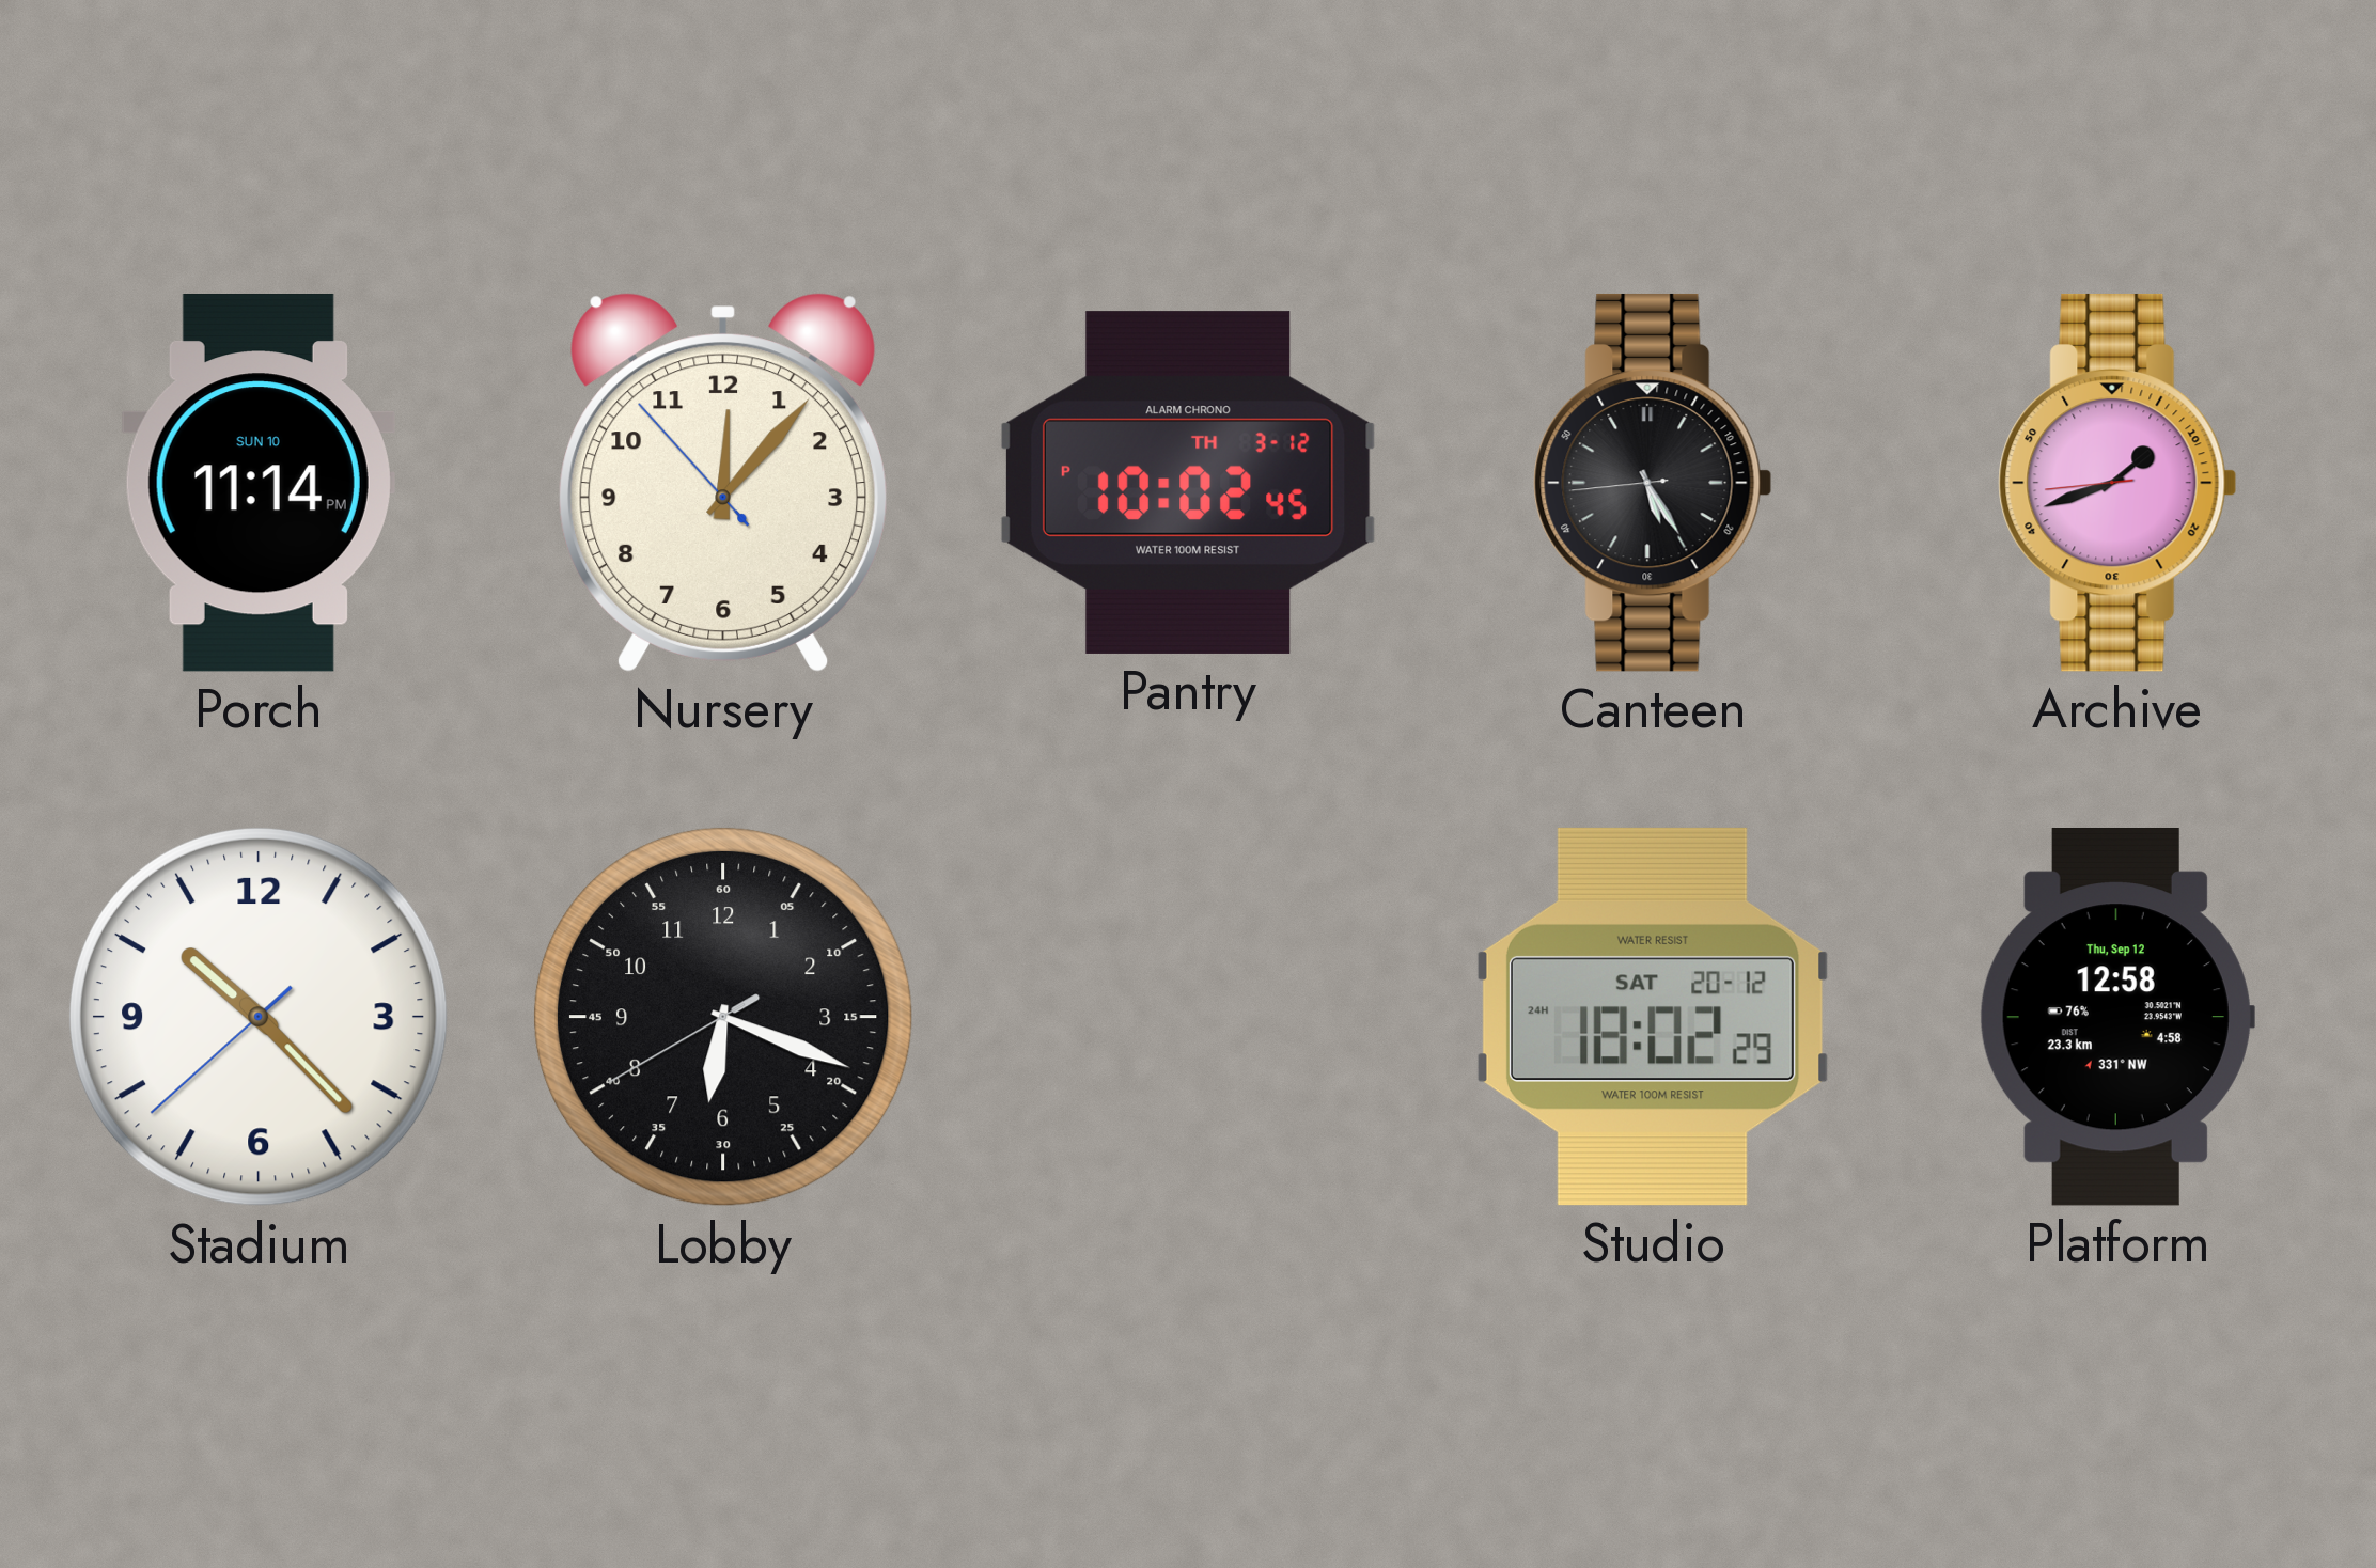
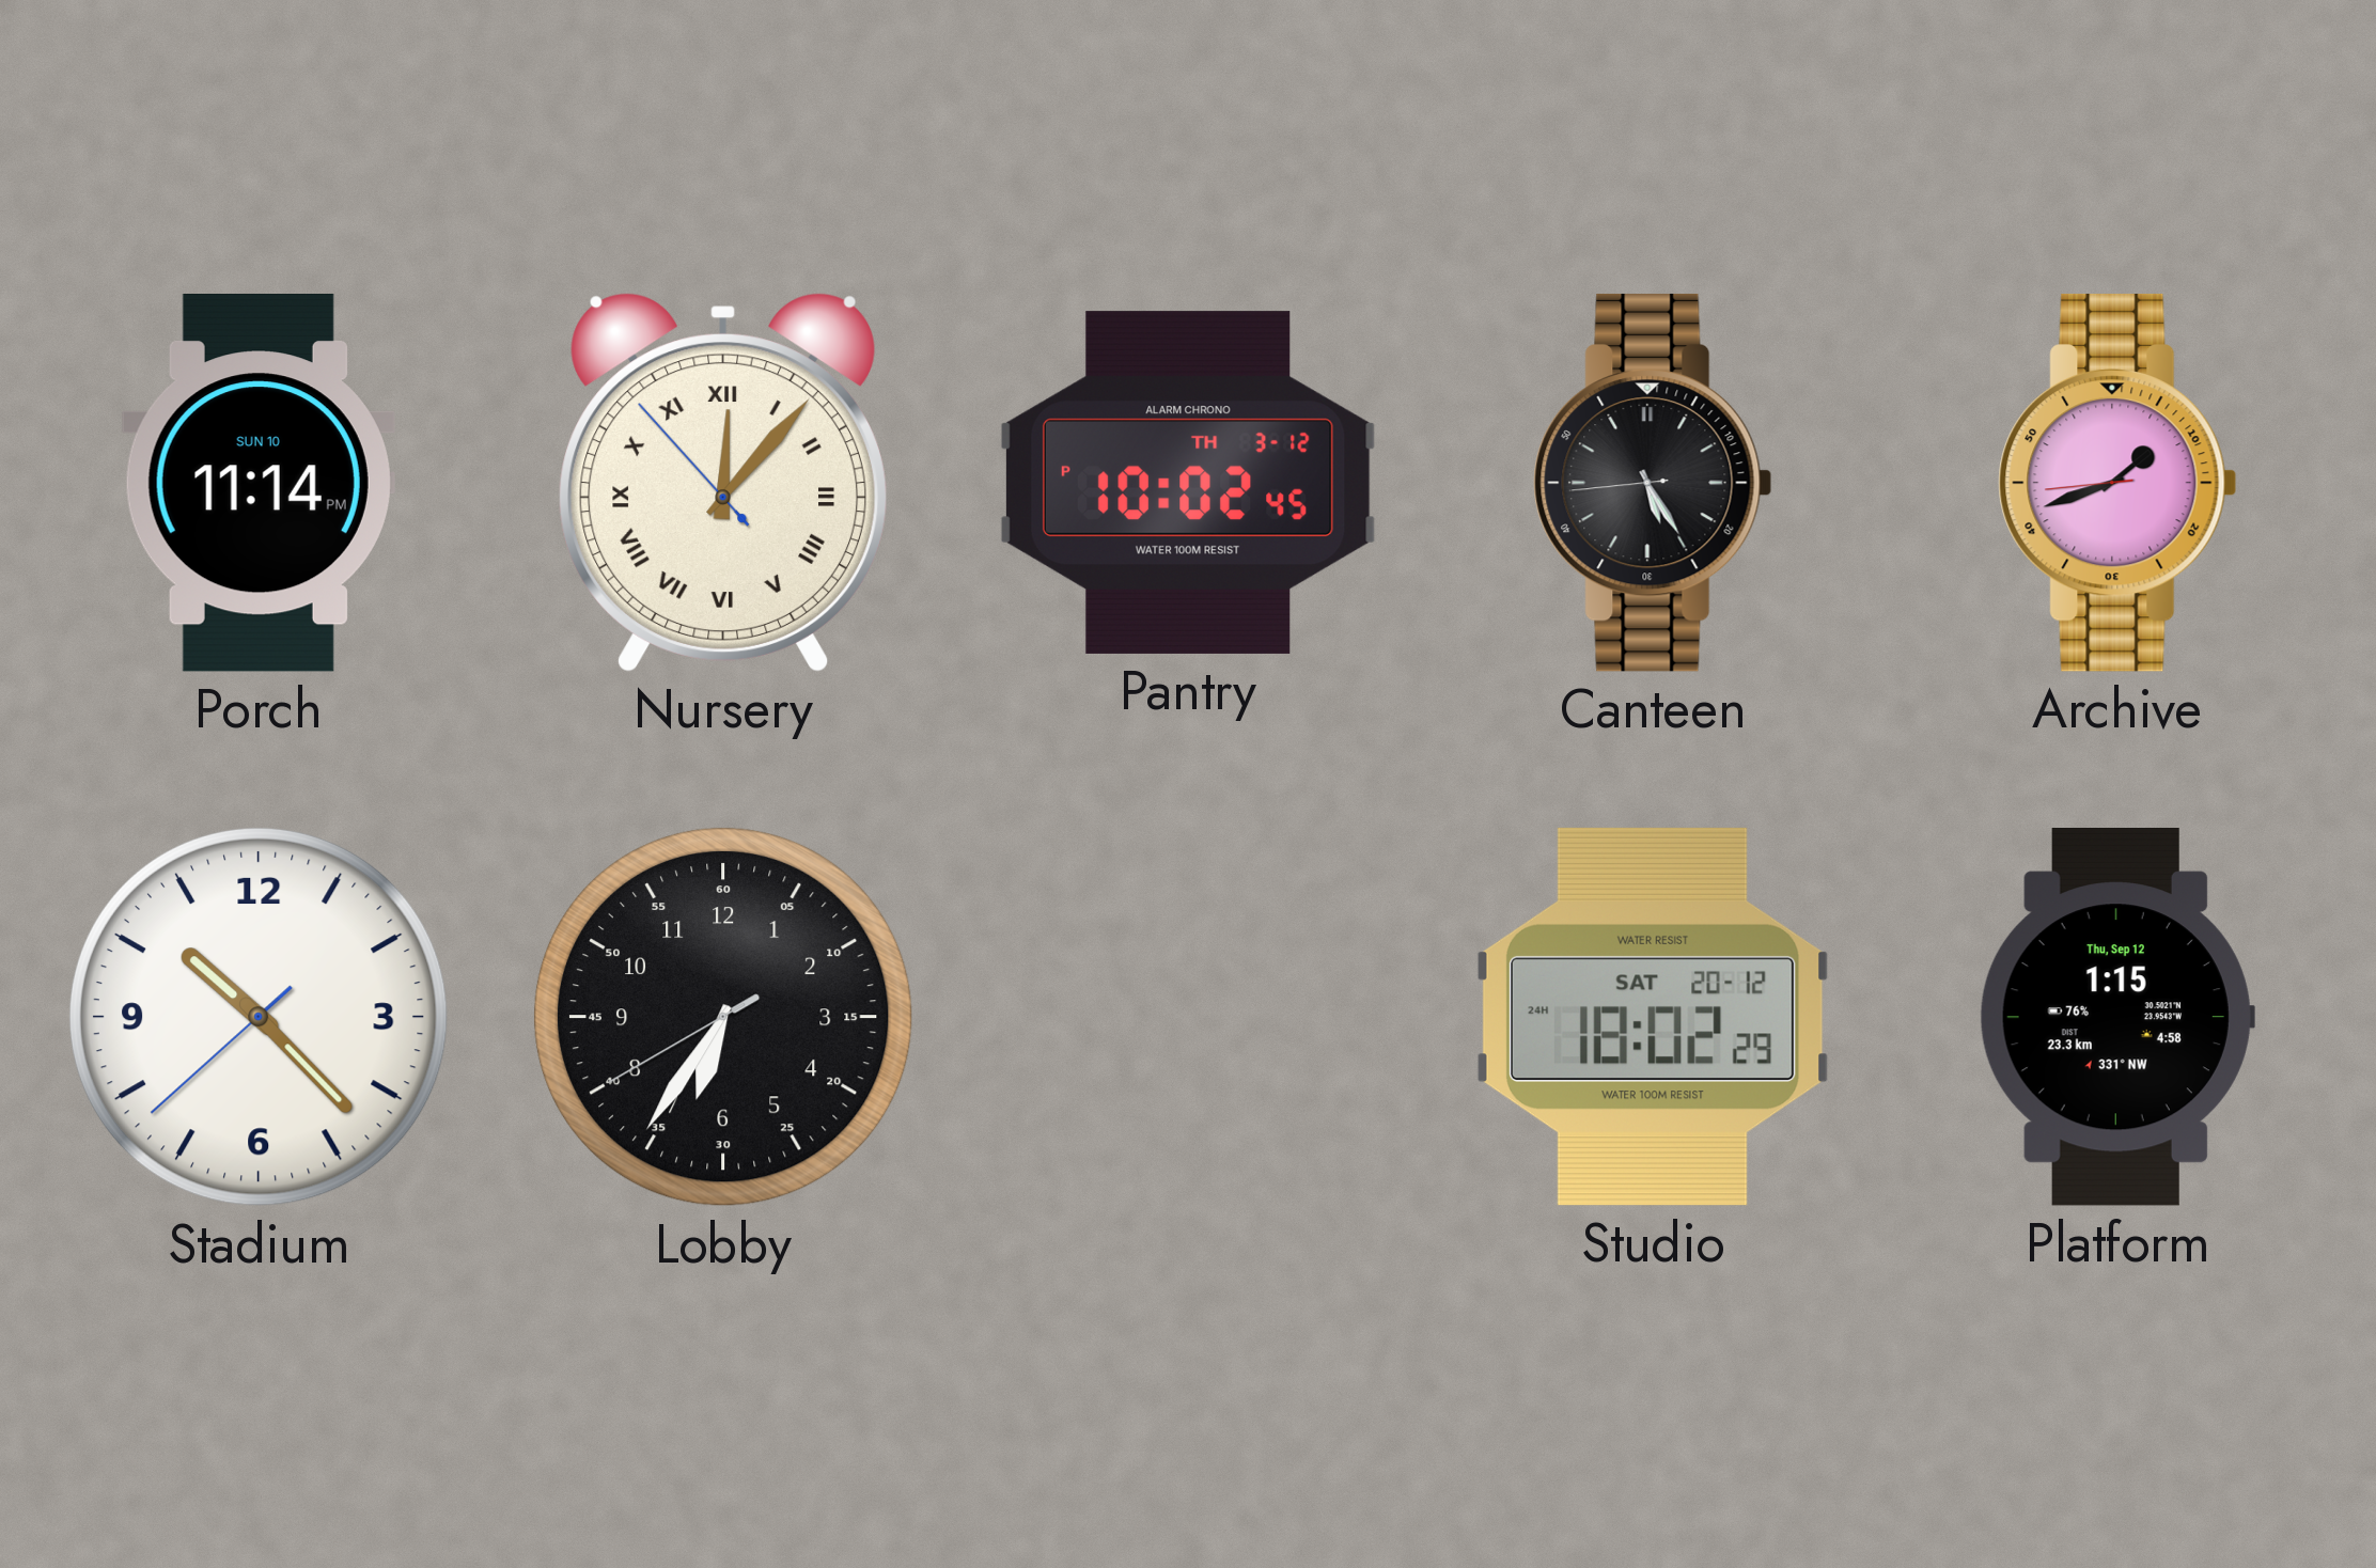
Nursery numerals: Arabic -> Roman
Lobby: 6:18 -> 6:35
Platform: 12:58 -> 1:15
